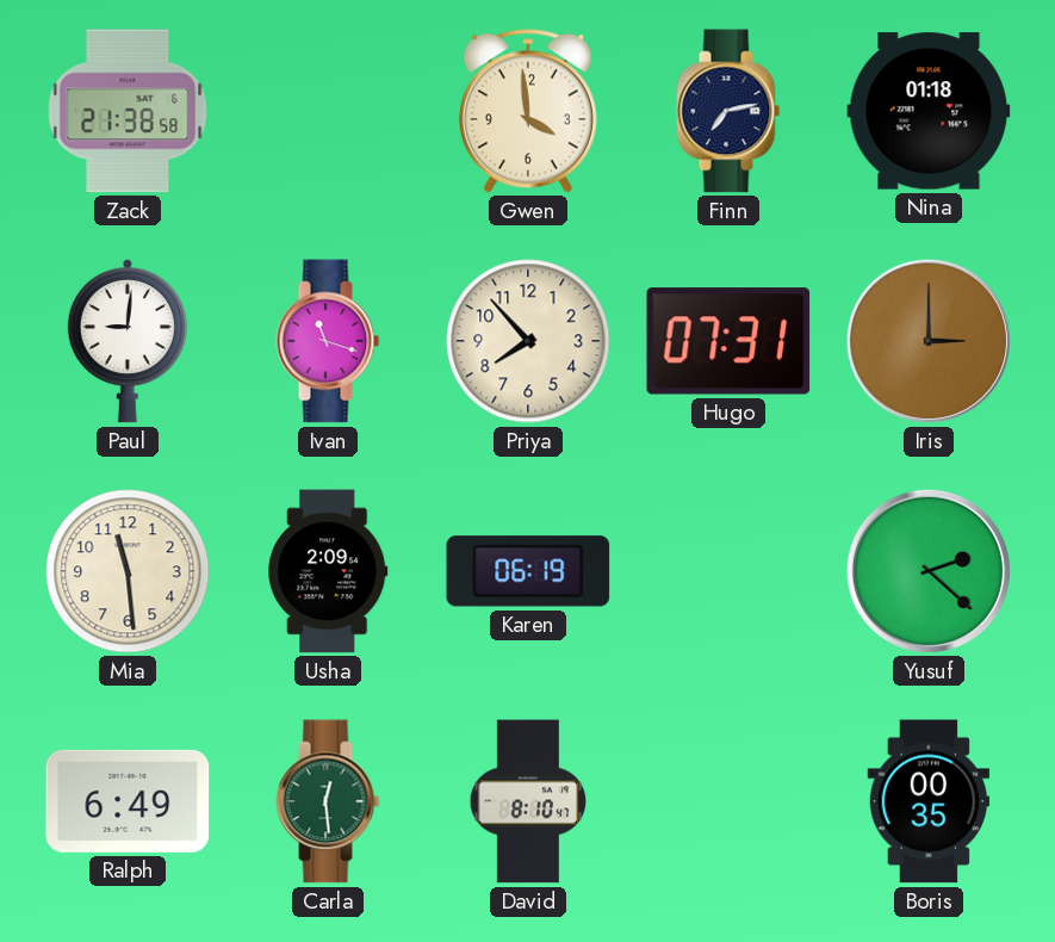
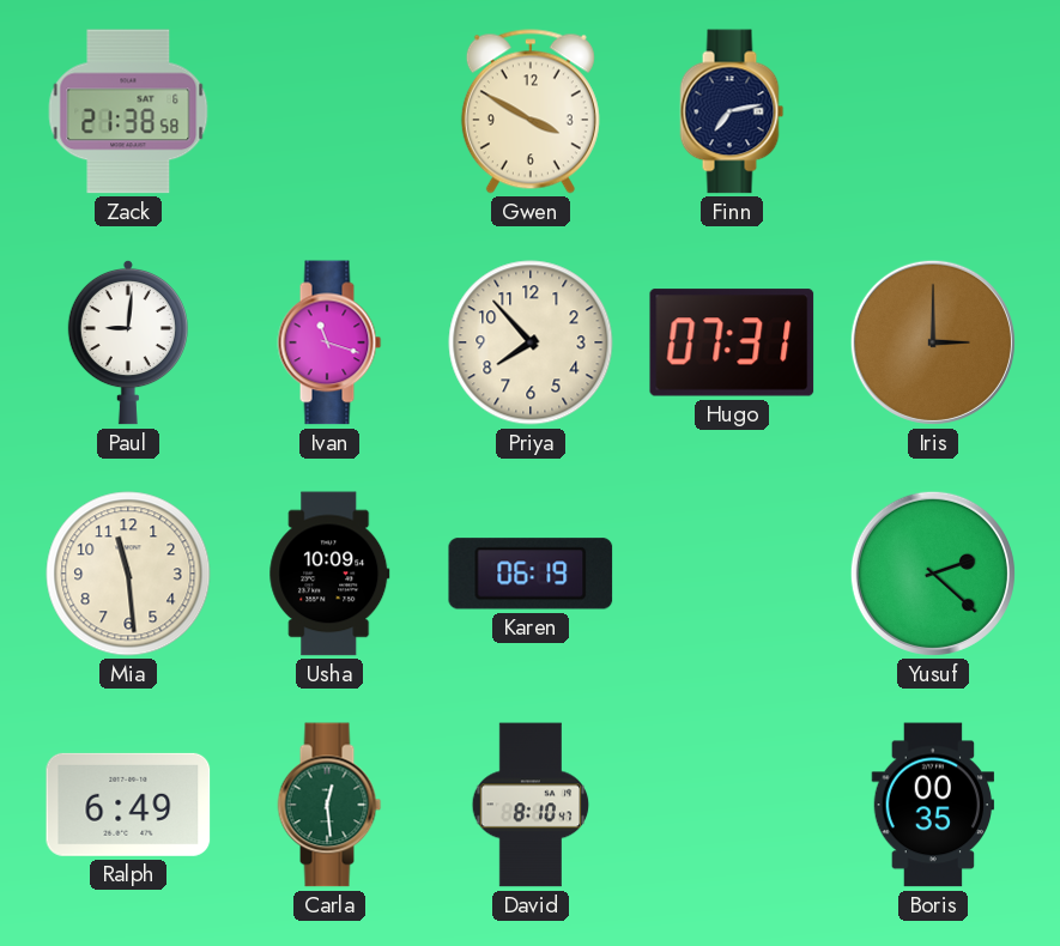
Gwen: 3:59 -> 3:50
Nina: 01:18 -> none
Usha: 2:09 -> 10:09
